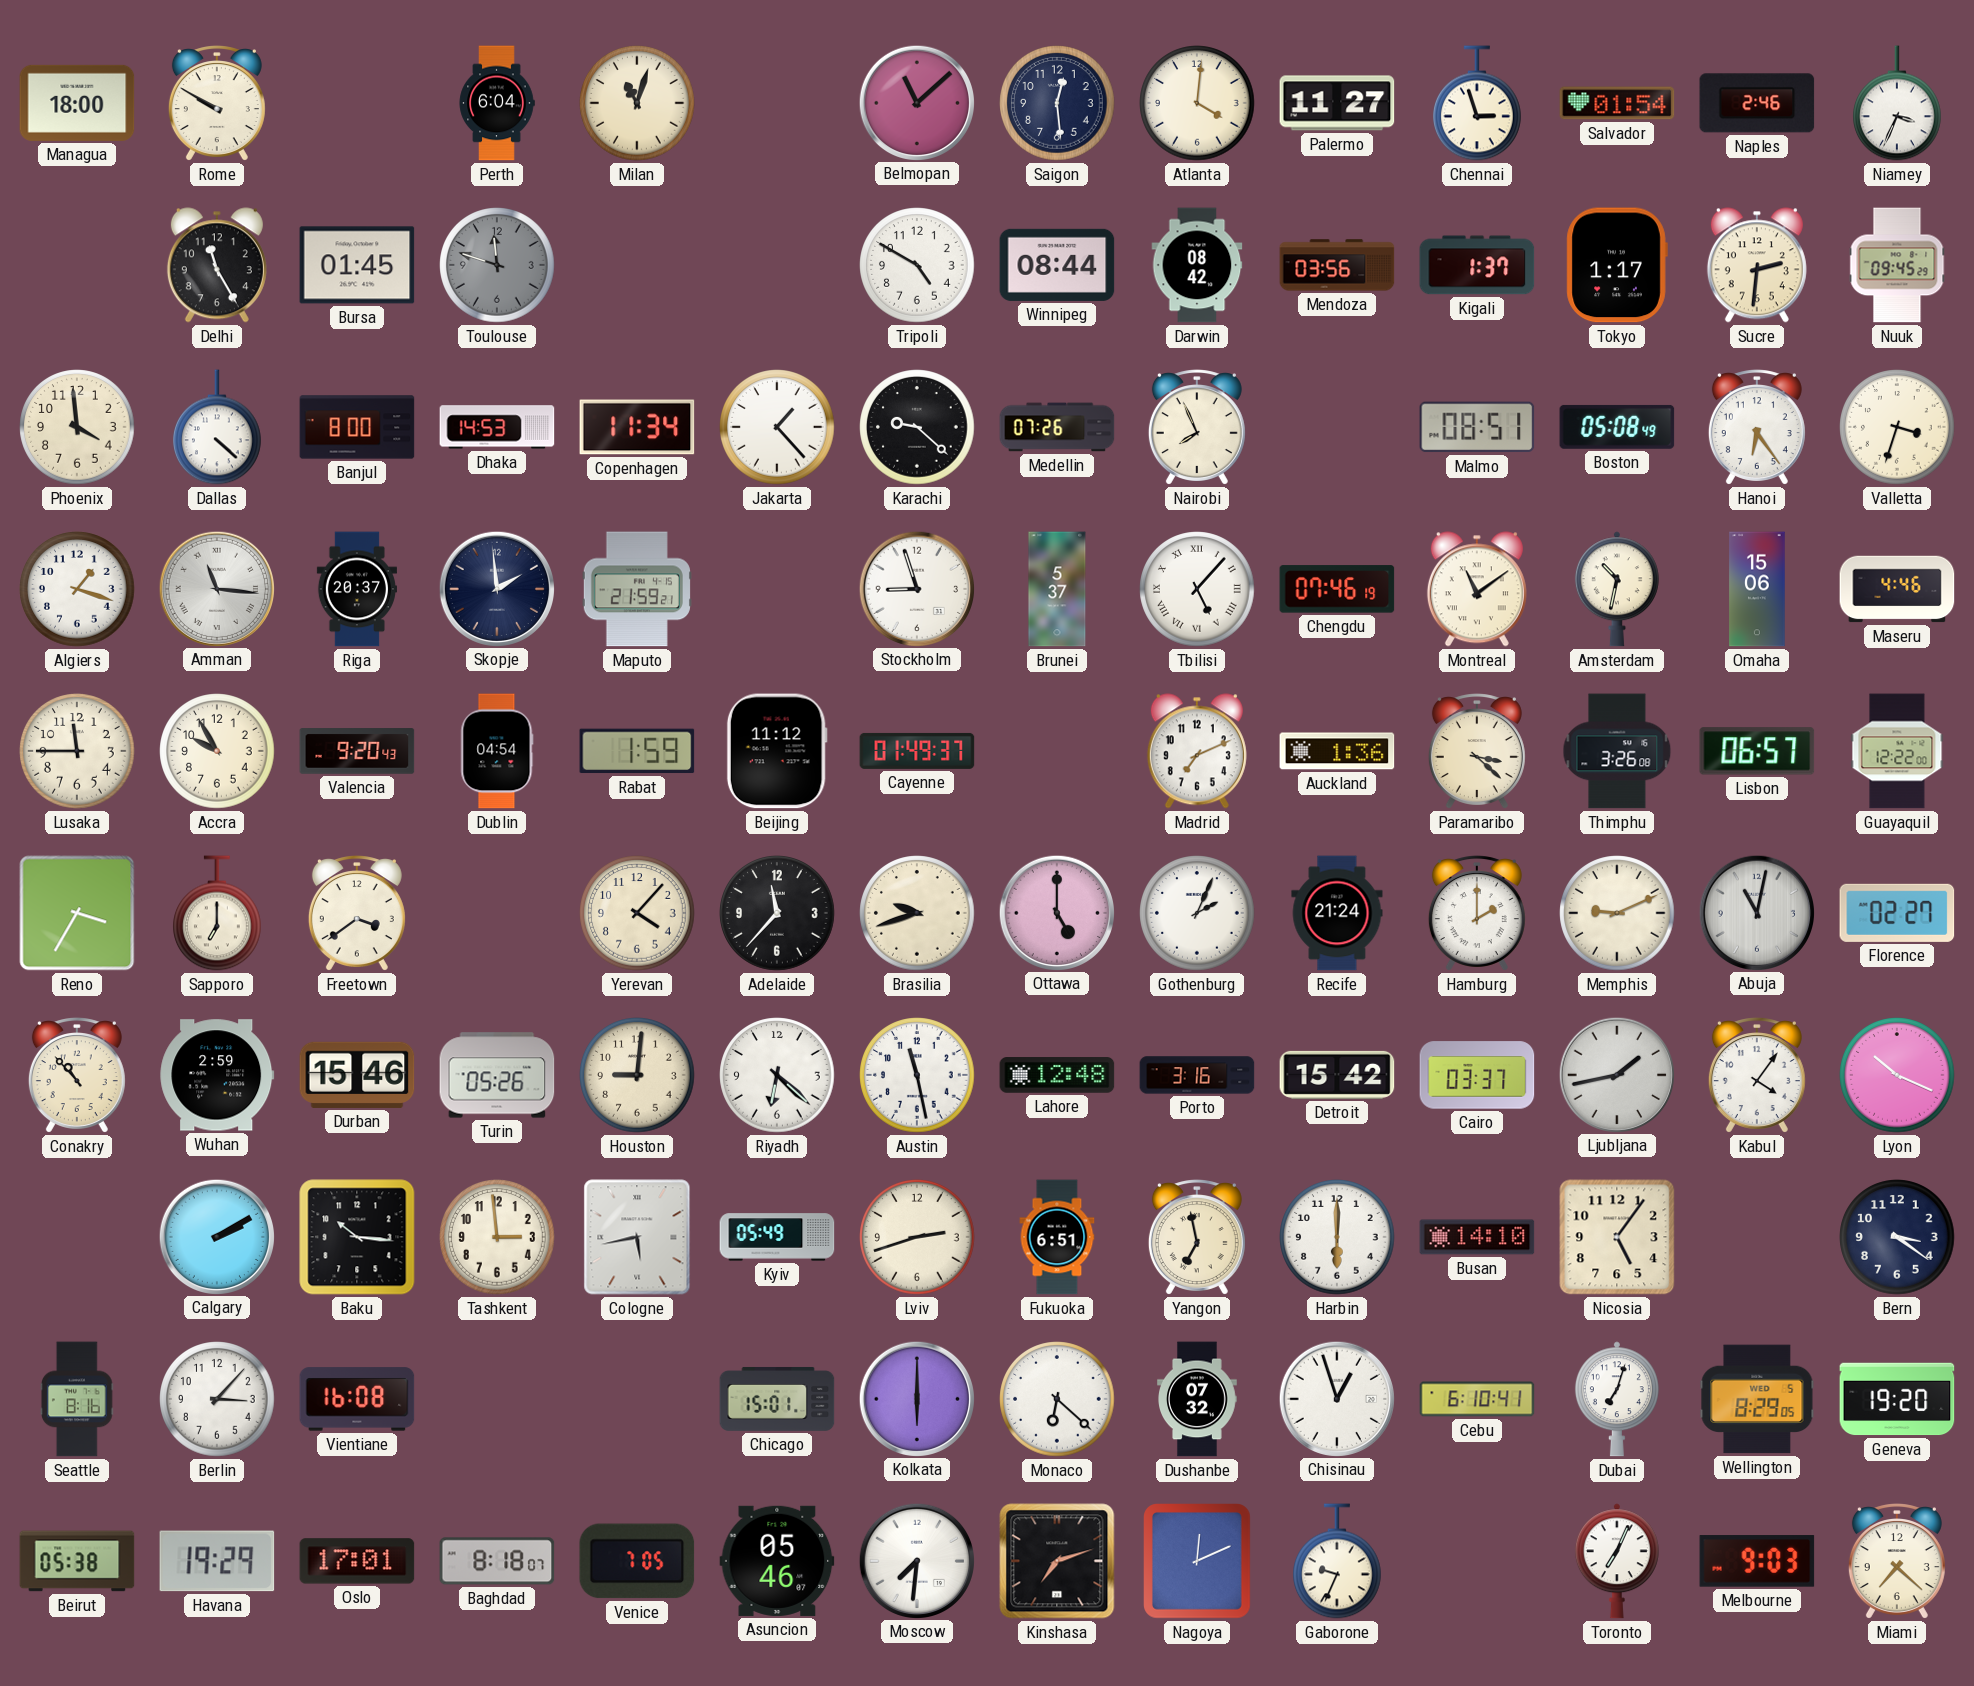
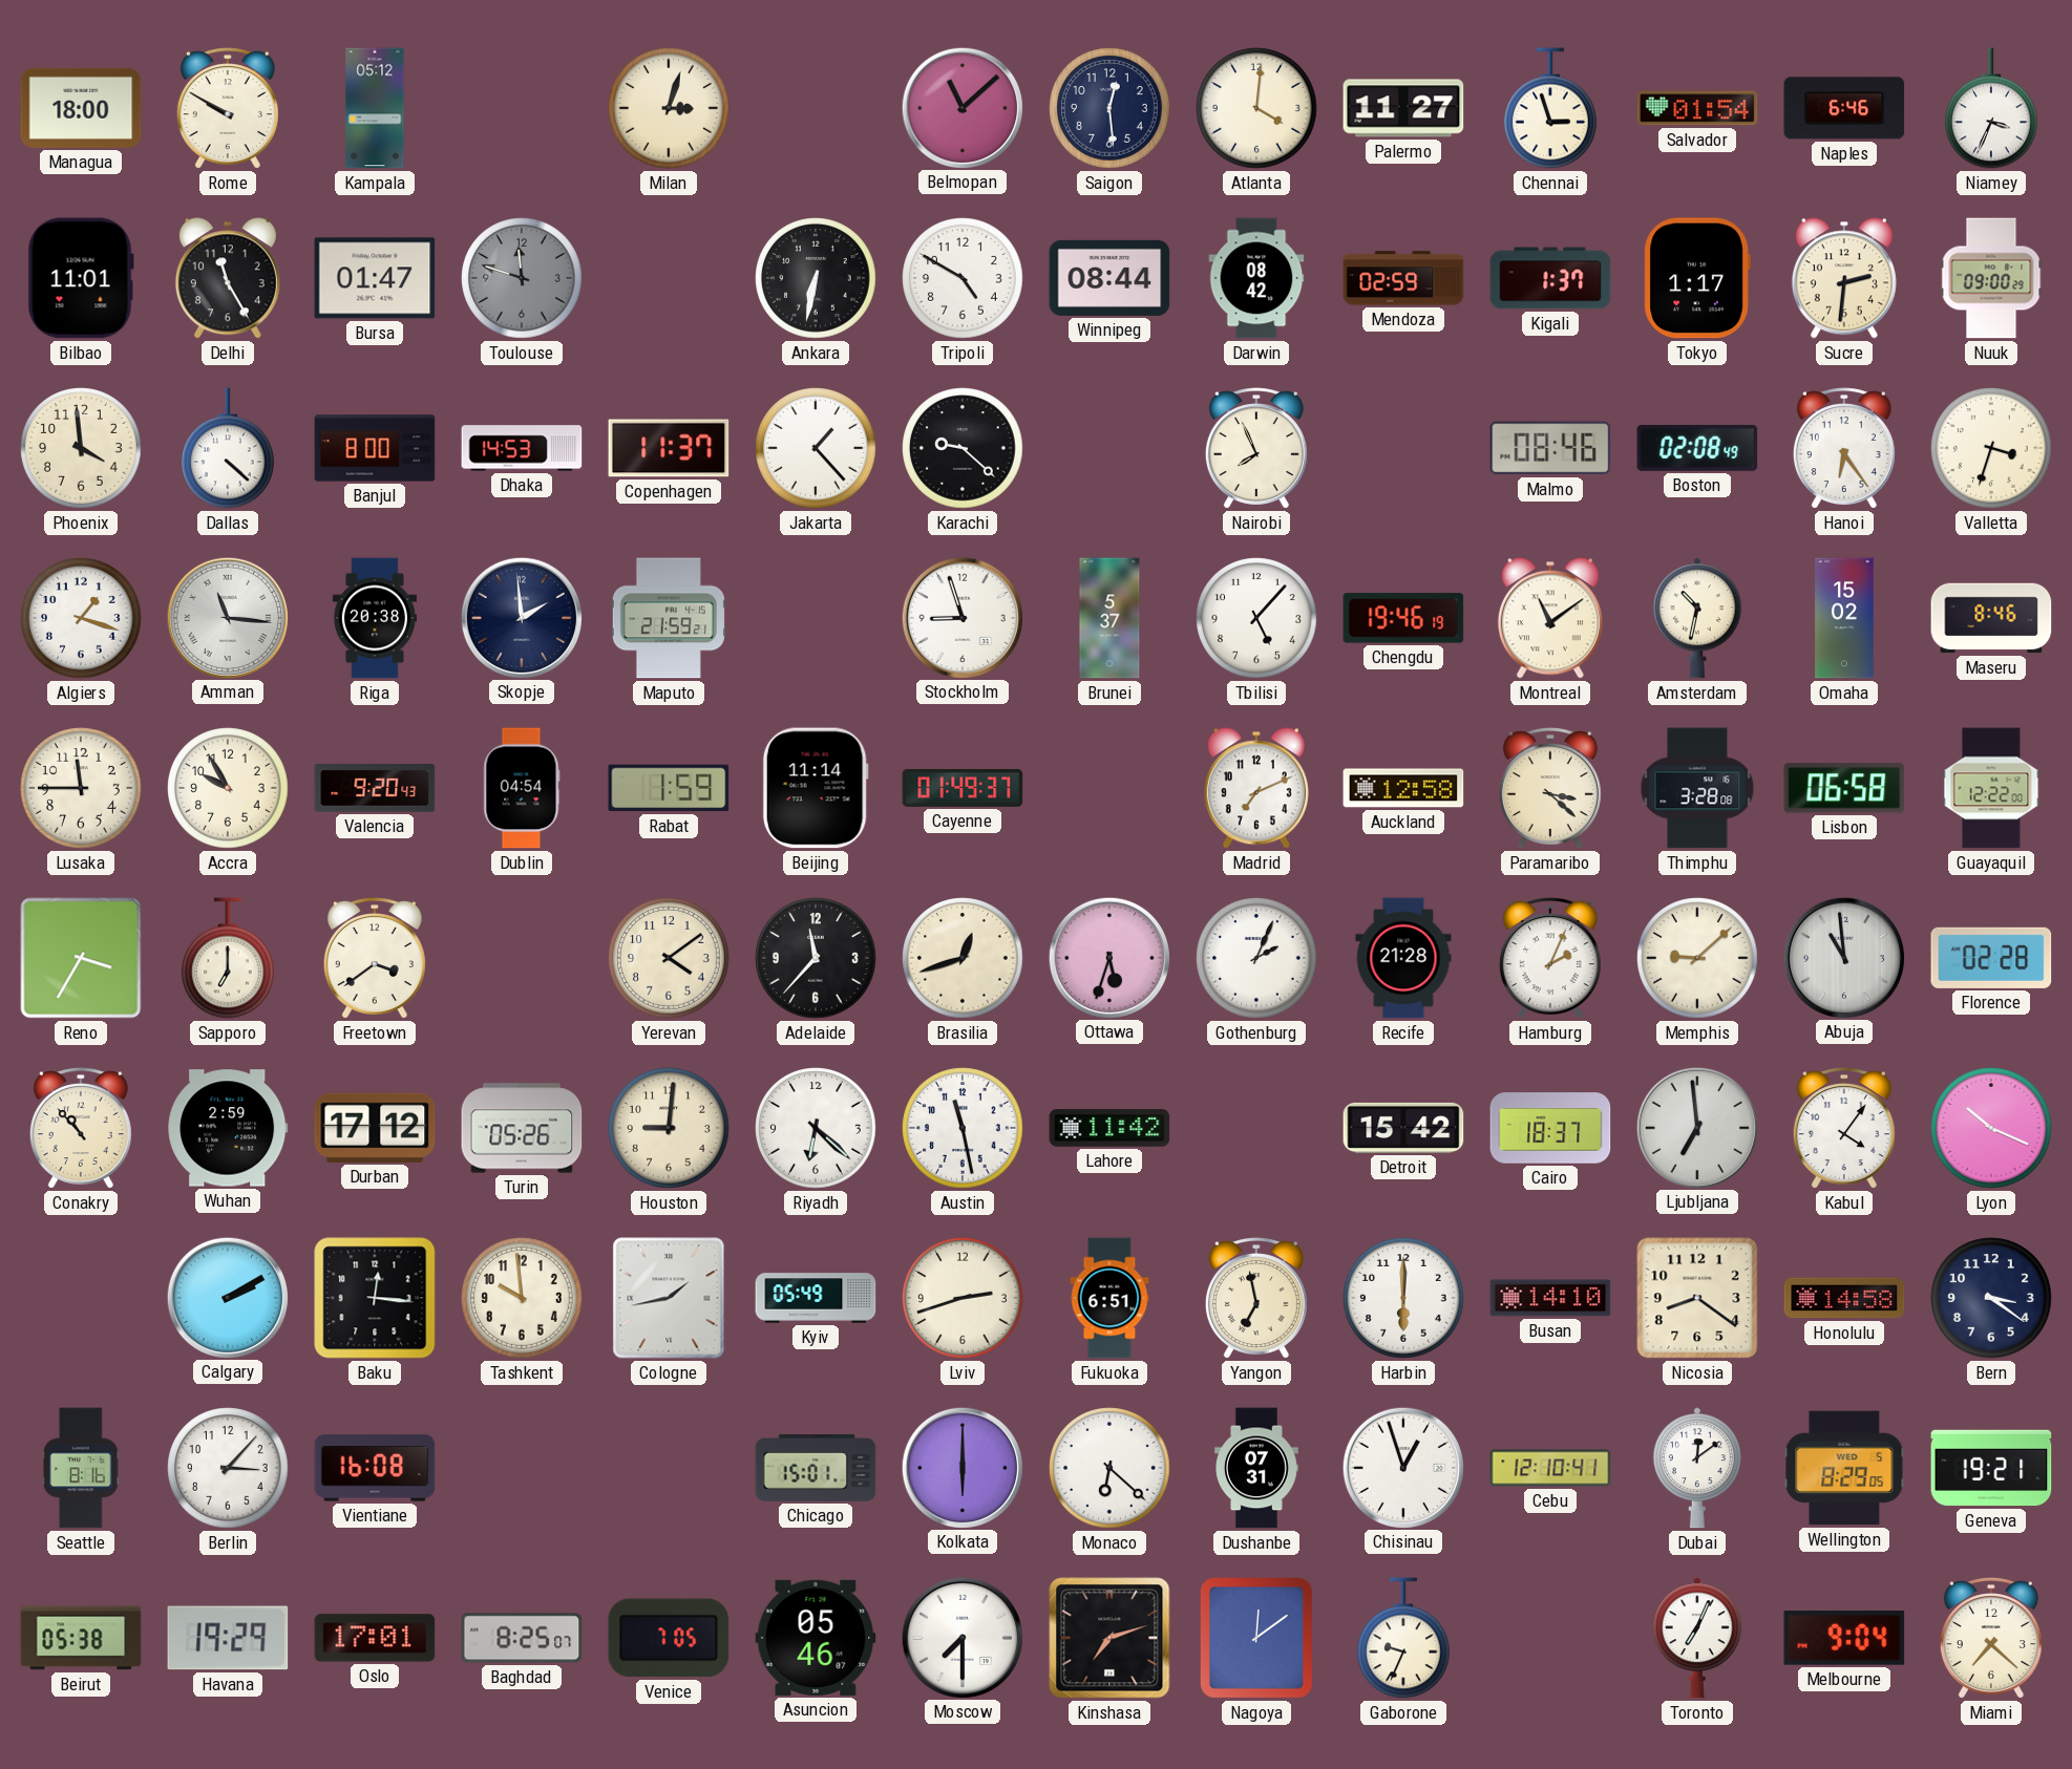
Kampala: none -> 05:12
Perth: 6:04 -> none
Milan: 11:03 -> 3:03
Naples: 2:46 -> 6:46
Bilbao: none -> 11:01
Bursa: 01:45 -> 01:47
Ankara: none -> 6:32
Mendoza: 03:56 -> 02:59
Nuuk: 09:45 -> 09:00
Copenhagen: 11:34 -> 11:37
Medellin: 07:26 -> none
Malmo: 08:51 -> 08:46
Boston: 05:08 -> 02:08
Riga: 20:37 -> 20:38
Tbilisi numerals: Roman -> Arabic
Chengdu: 07:46 -> 19:46
Omaha: 15:06 -> 15:02
Maseru: 4:46 -> 8:46
Beijing: 11:12 -> 11:14
Auckland: 1:36 -> 12:58
Thimphu: 3:26 -> 3:28
Lisbon: 06:57 -> 06:58
Yerevan: 4:07 -> 4:09
Brasilia: 9:42 -> 12:42
Ottawa: 5:00 -> 5:33
Recife: 21:24 -> 21:28
Hamburg: 2:00 -> 2:04
Memphis: 9:11 -> 9:08
Abuja: 11:02 -> 10:59
Florence: 02:27 -> 02:28
Durban: 15:46 -> 17:12
Lahore: 12:48 -> 11:42
Porto: 3:16 -> none
Cairo: 03:37 -> 18:37
Ljubljana: 1:43 -> 6:59
Baku: 10:16 -> 12:16
Tashkent: 2:59 -> 9:59
Cologne: 5:43 -> 1:43
Nicosia: 5:06 -> 8:21
Honolulu: none -> 14:58
Dushanbe: 07:32 -> 07:31
Cebu: 6:10 -> 12:10
Dubai: 7:03 -> 12:09
Geneva: 19:20 -> 19:21
Baghdad: 8:18 -> 8:25
Moscow: 7:31 -> 7:30
Nagoya: 12:11 -> 12:09
Melbourne: 9:03 -> 9:04
